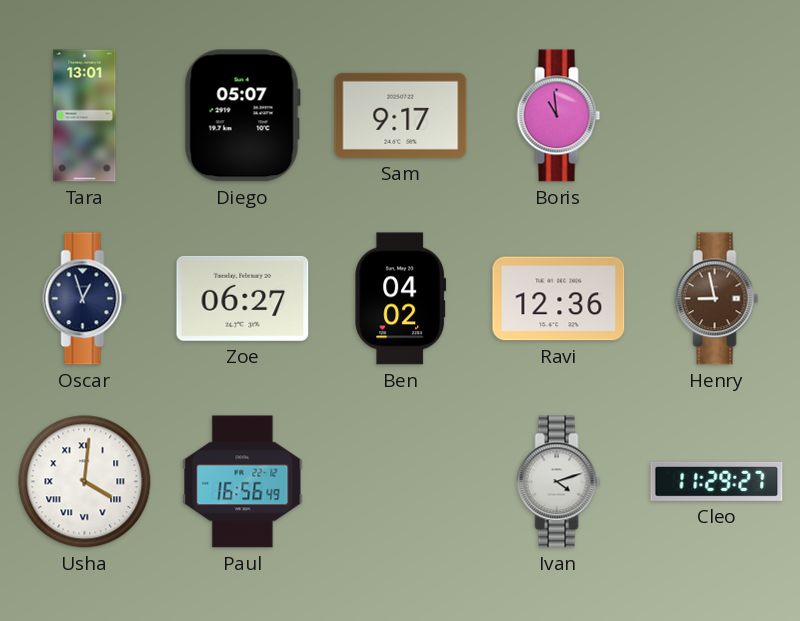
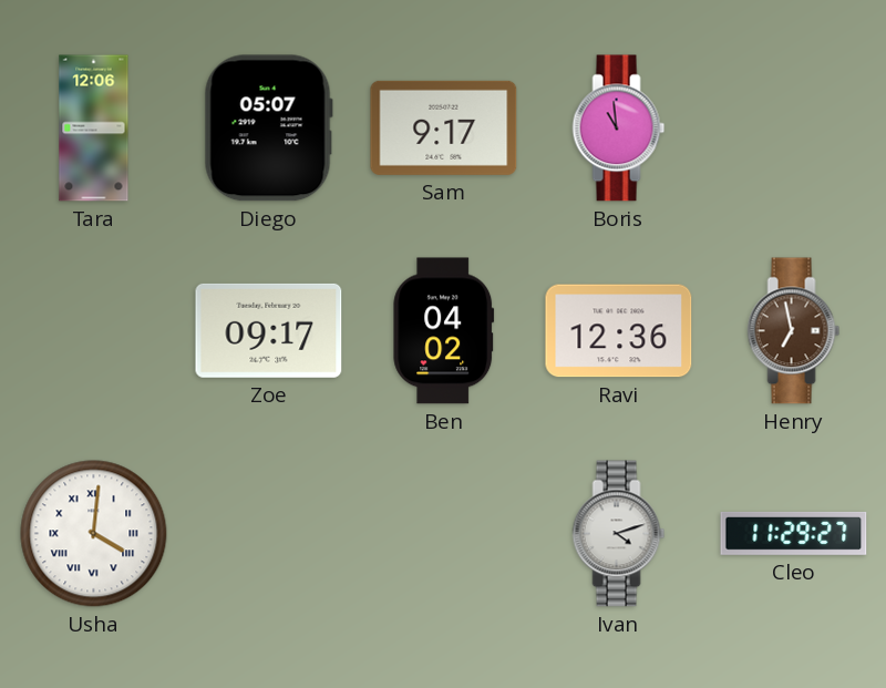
Tara: 13:01 -> 12:06
Oscar: 12:57 -> none
Zoe: 06:27 -> 09:17
Henry: 8:58 -> 6:58
Paul: 16:56 -> none
